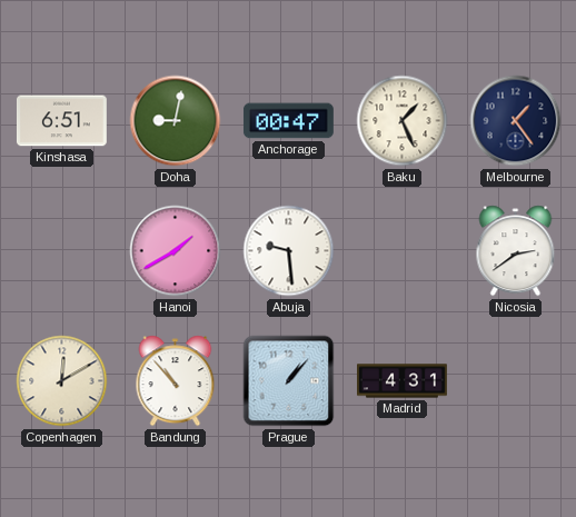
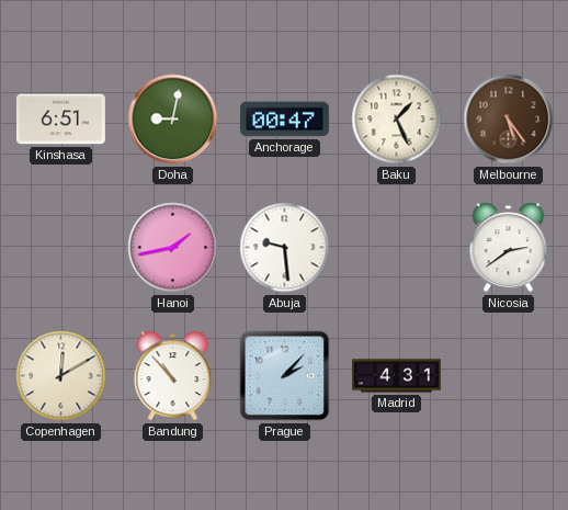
Melbourne: 1:24 -> 5:24
Melbourne dial: navy -> brown
Hanoi: 1:40 -> 1:43
Prague: 1:07 -> 2:07
